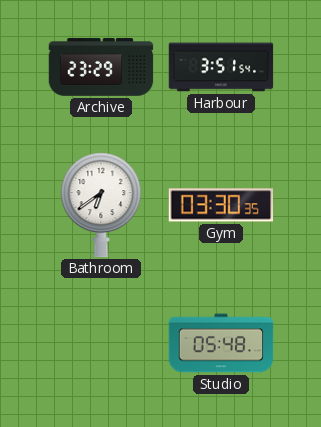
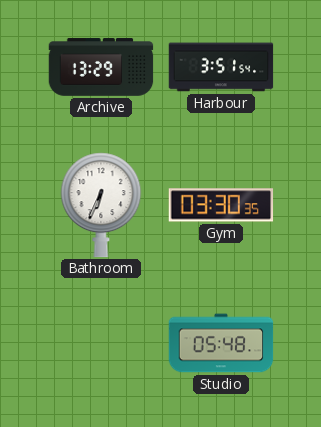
Archive: 23:29 -> 13:29
Bathroom: 6:39 -> 6:34
